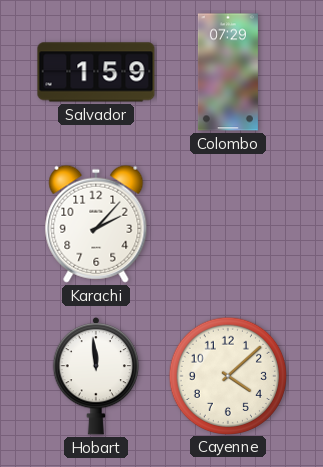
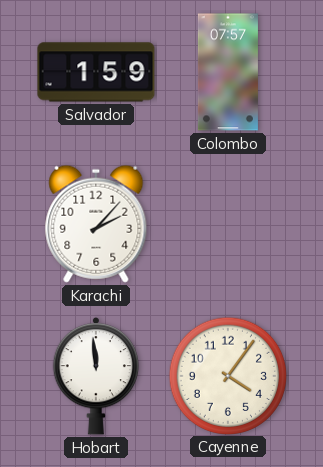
Colombo: 07:29 -> 07:57
Cayenne: 4:08 -> 4:06
